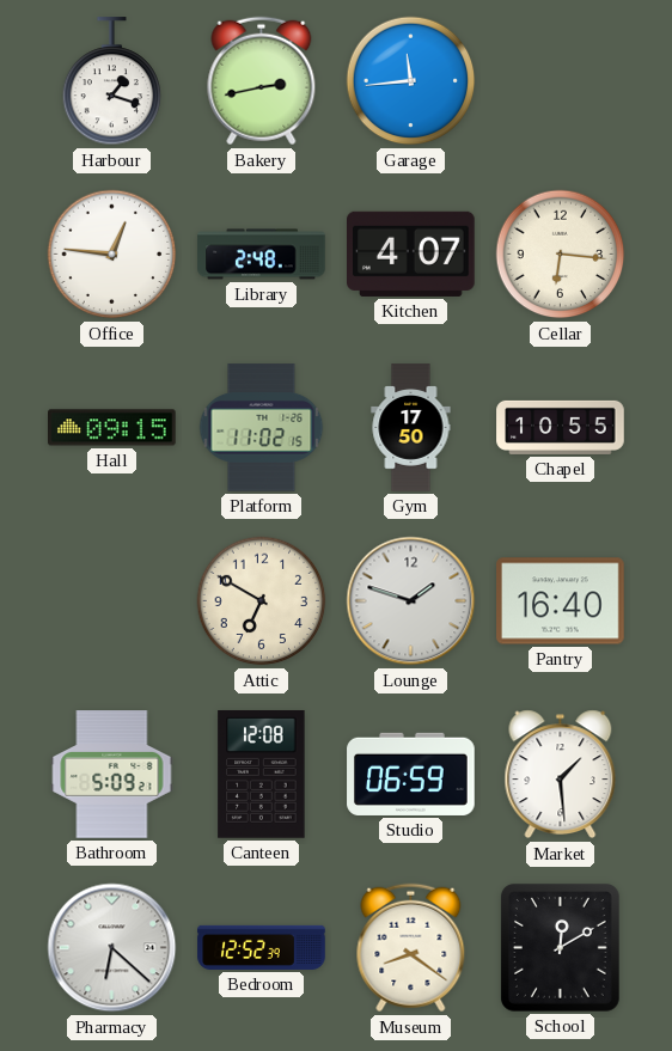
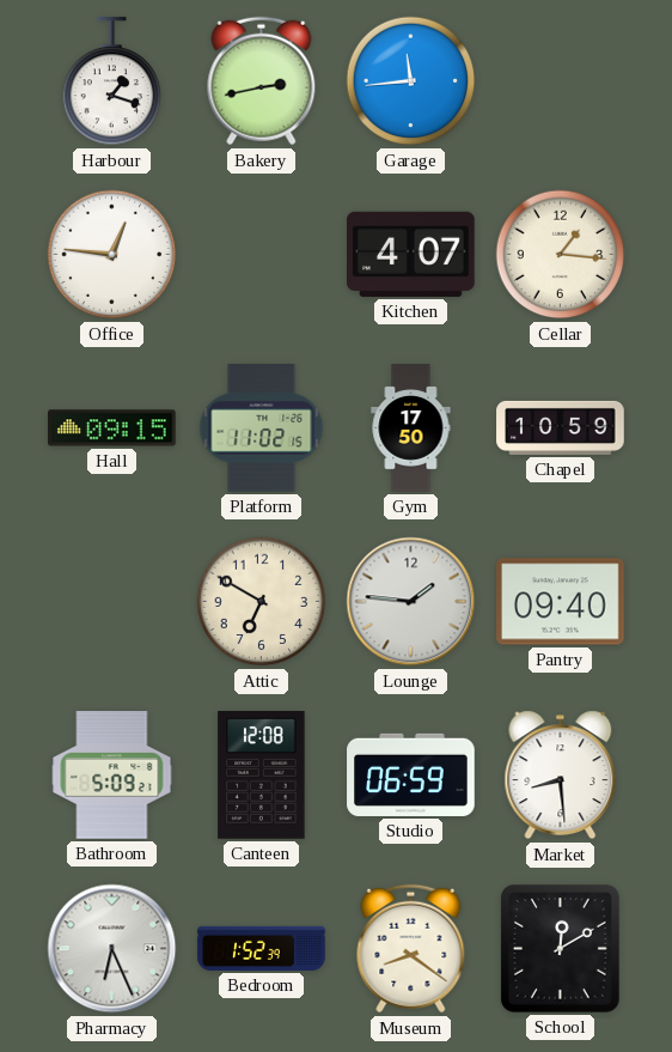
Library: 2:48 -> none
Cellar: 6:16 -> 1:16
Chapel: 10:55 -> 10:59
Lounge: 1:48 -> 1:46
Pantry: 16:40 -> 09:40
Market: 1:29 -> 8:29
Pharmacy: 6:22 -> 6:26
Bedroom: 12:52 -> 1:52
